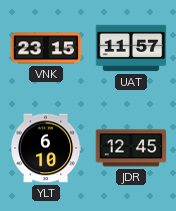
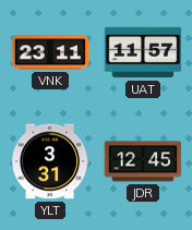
VNK: 23:15 -> 23:11
YLT: 6:10 -> 3:31
